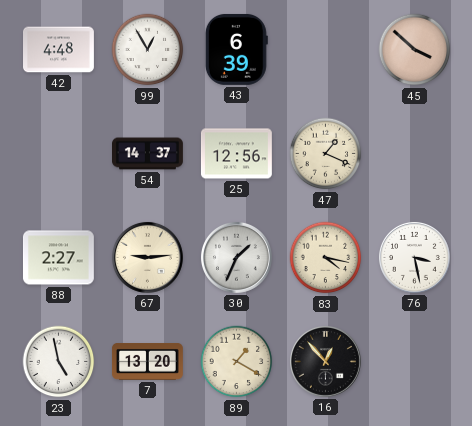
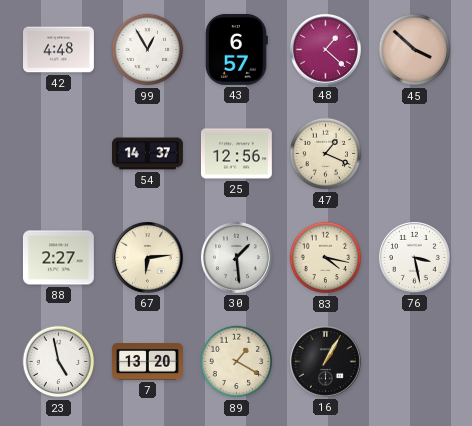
43: 6:39 -> 6:57
48: none -> 1:22
67: 9:14 -> 6:14
30: 1:34 -> 1:29
16: 12:53 -> 1:05
